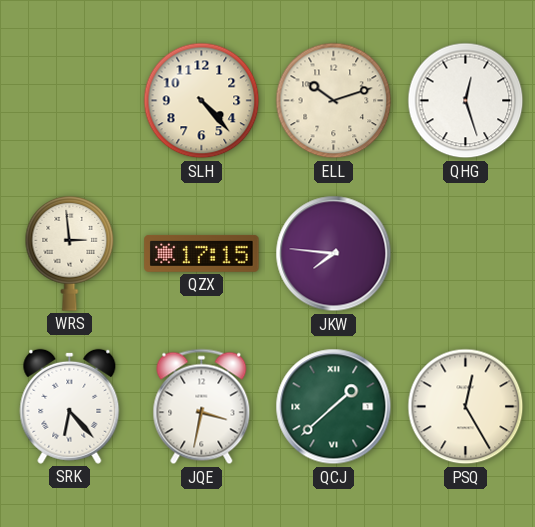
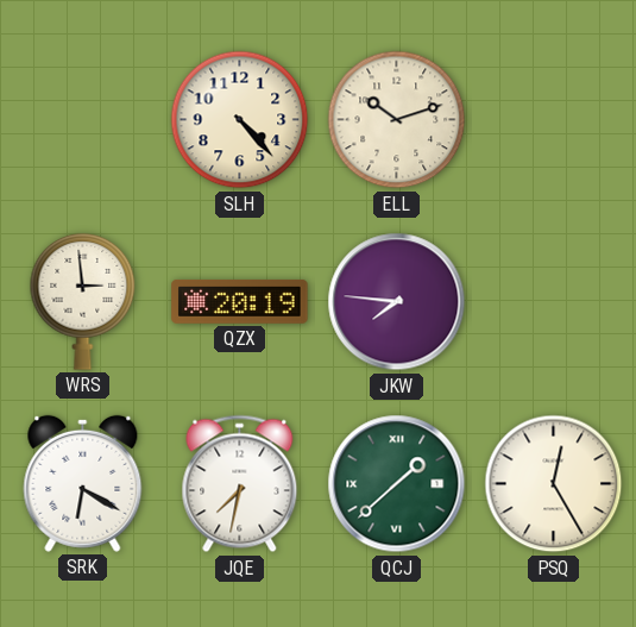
QHG: 12:27 -> none
QZX: 17:15 -> 20:19
SRK: 6:23 -> 6:20
JQE: 3:32 -> 7:32
